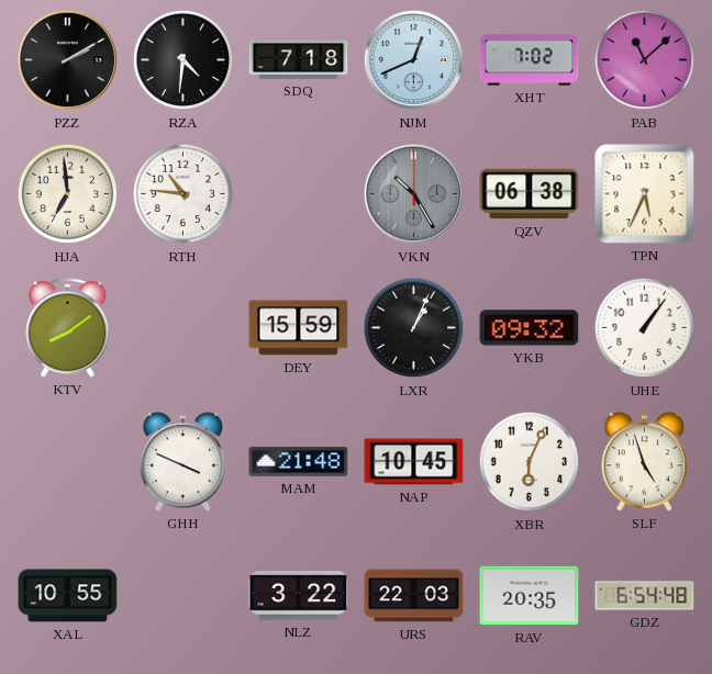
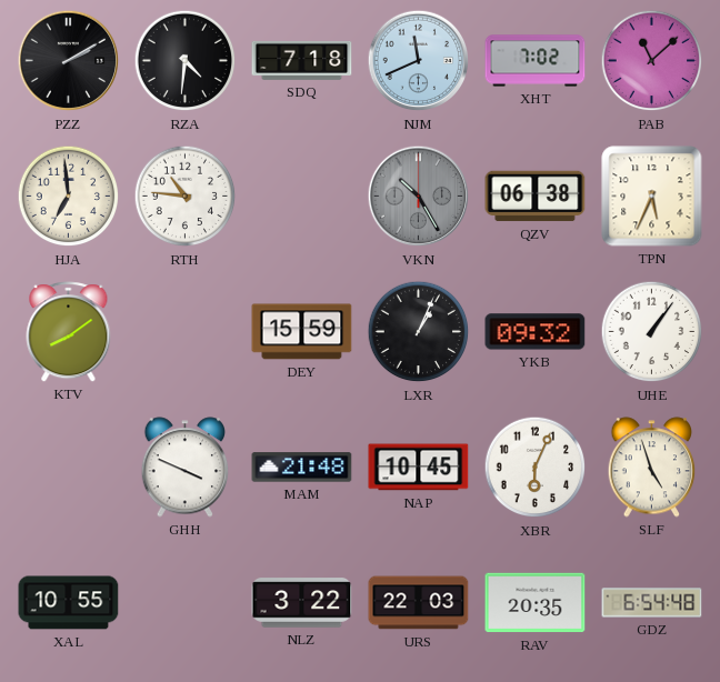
NJM: 12:41 -> 11:41
